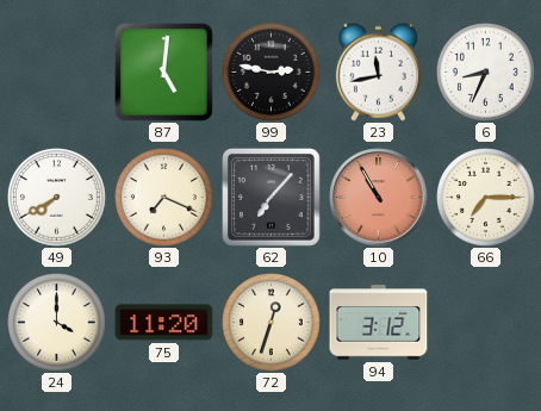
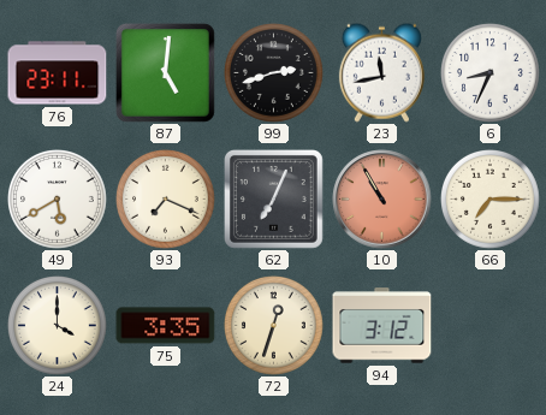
76: none -> 23:11
99: 2:47 -> 2:42
49: 7:40 -> 5:40
62: 7:07 -> 7:04
75: 11:20 -> 3:35
